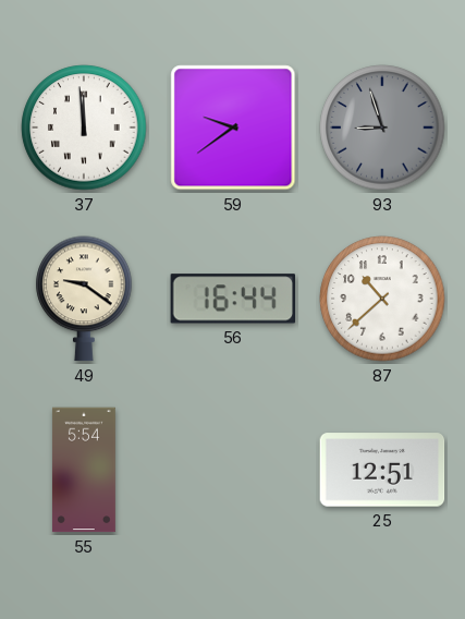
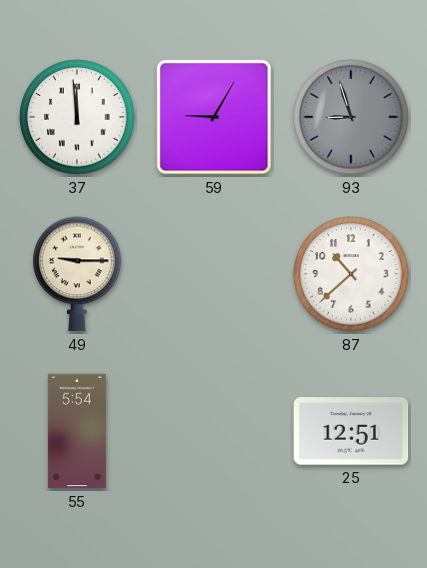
59: 9:39 -> 9:05
49: 9:21 -> 9:15
56: 16:44 -> none
